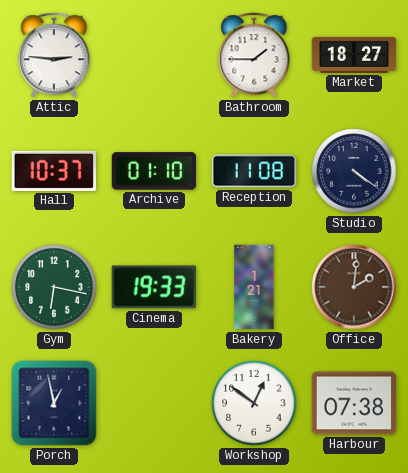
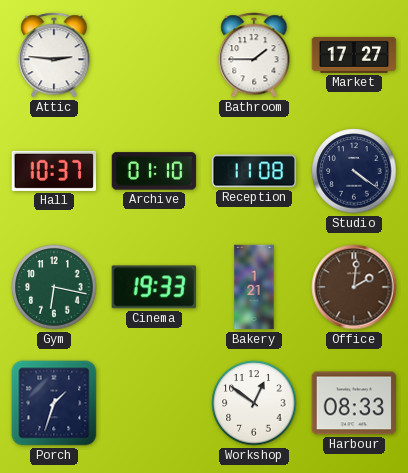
Market: 18:27 -> 17:27
Porch: 12:58 -> 1:33
Harbour: 07:38 -> 08:33
